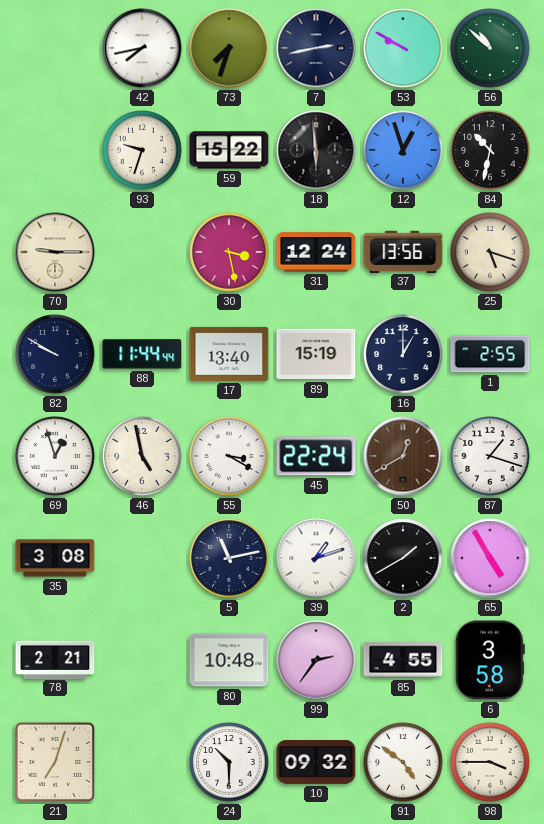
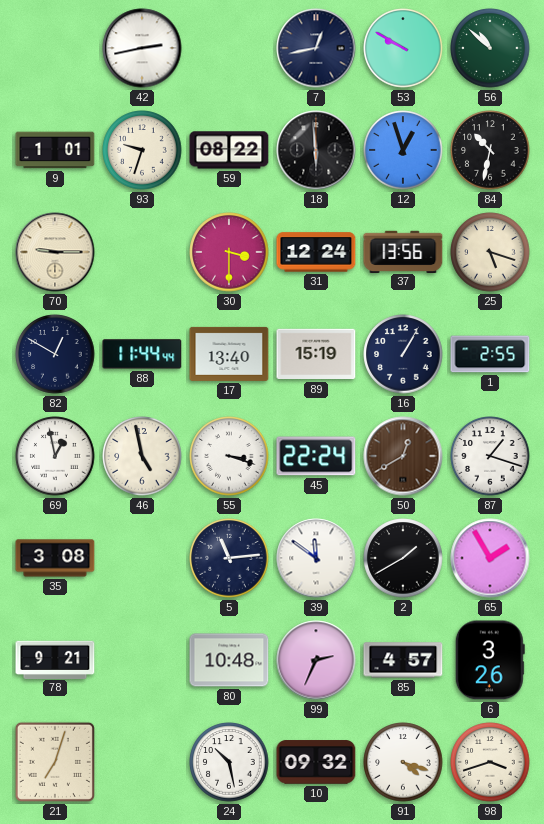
42: 7:43 -> 2:43
73: 7:33 -> none
7: 2:43 -> 12:43
9: none -> 1:01
59: 15:22 -> 08:22
30: 3:28 -> 3:30
82: 9:50 -> 12:50
16: 1:00 -> 1:05
69: 12:57 -> 12:58
55: 3:20 -> 3:18
5: 11:13 -> 11:14
39: 1:12 -> 11:51
65: 4:55 -> 1:55
78: 2:21 -> 9:21
99: 2:36 -> 2:34
85: 4:55 -> 4:57
6: 3:58 -> 3:26
24: 10:30 -> 10:28
91: 4:51 -> 4:18
98: 3:45 -> 3:42
